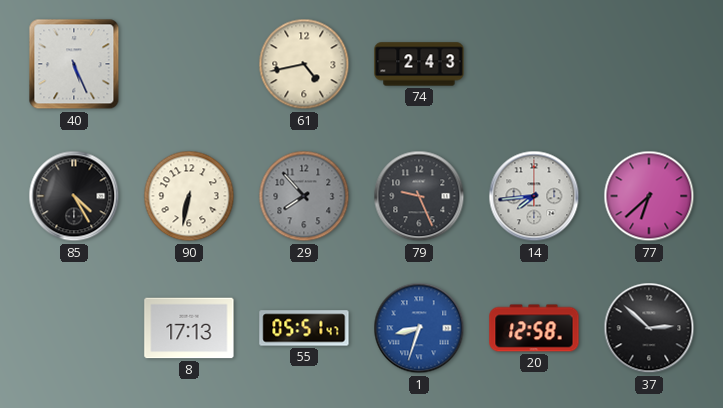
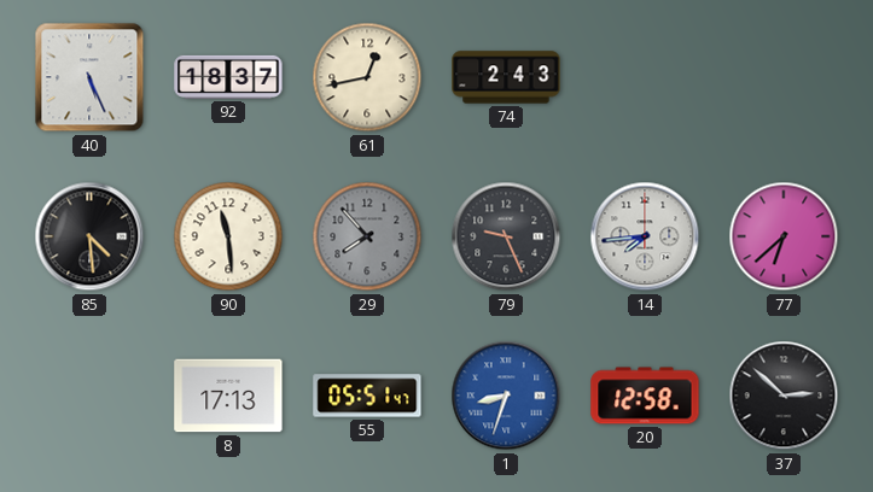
92: none -> 18:37
61: 4:43 -> 12:43
85: 4:25 -> 4:29
90: 6:32 -> 11:29
